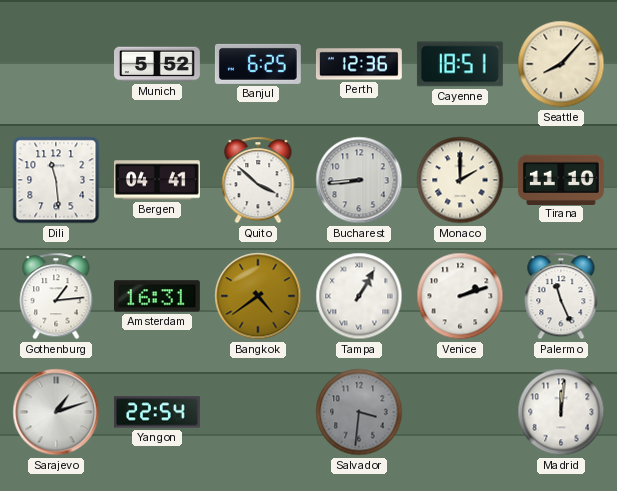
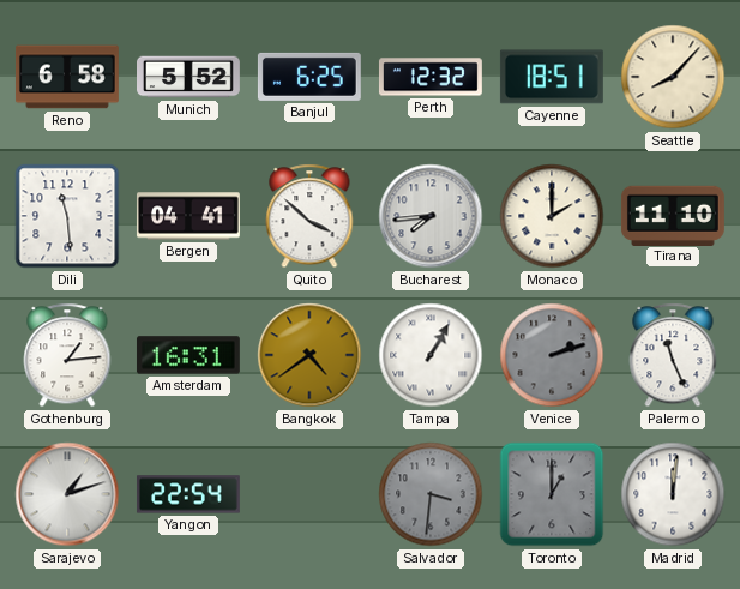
Reno: none -> 6:58
Perth: 12:36 -> 12:32
Bucharest: 8:44 -> 7:44
Venice dial: white -> grey
Toronto: none -> 1:00
